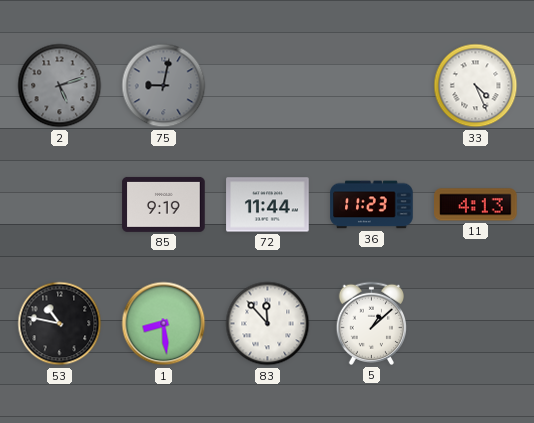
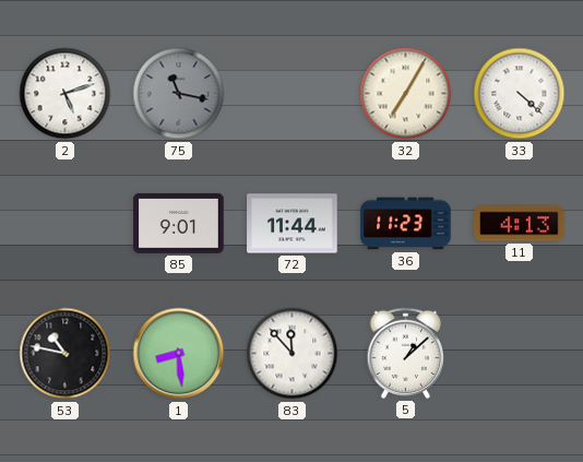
2 dial: grey -> white
75: 9:02 -> 11:17
32: none -> 7:05
33: 4:26 -> 4:22
85: 9:19 -> 9:01
